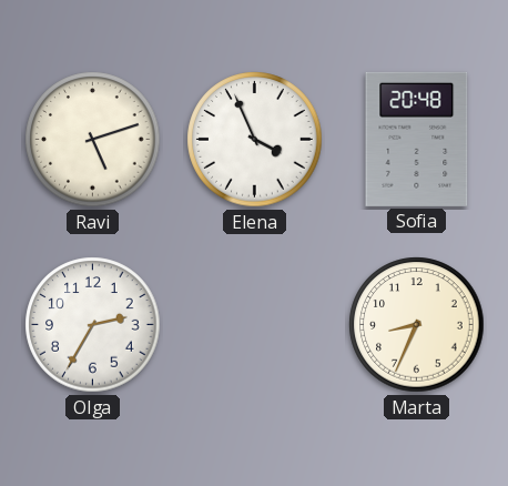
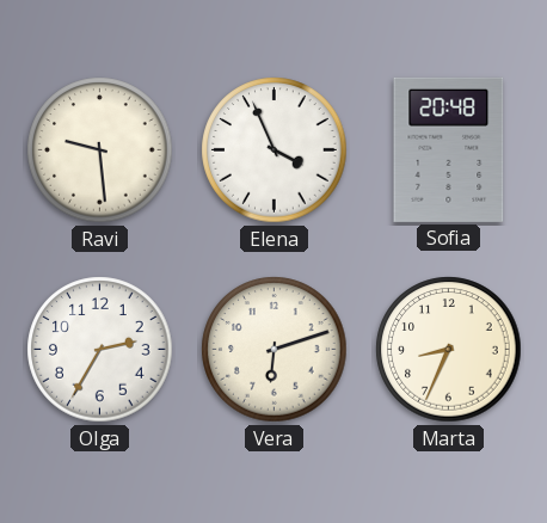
Ravi: 5:12 -> 9:29
Vera: none -> 6:12
